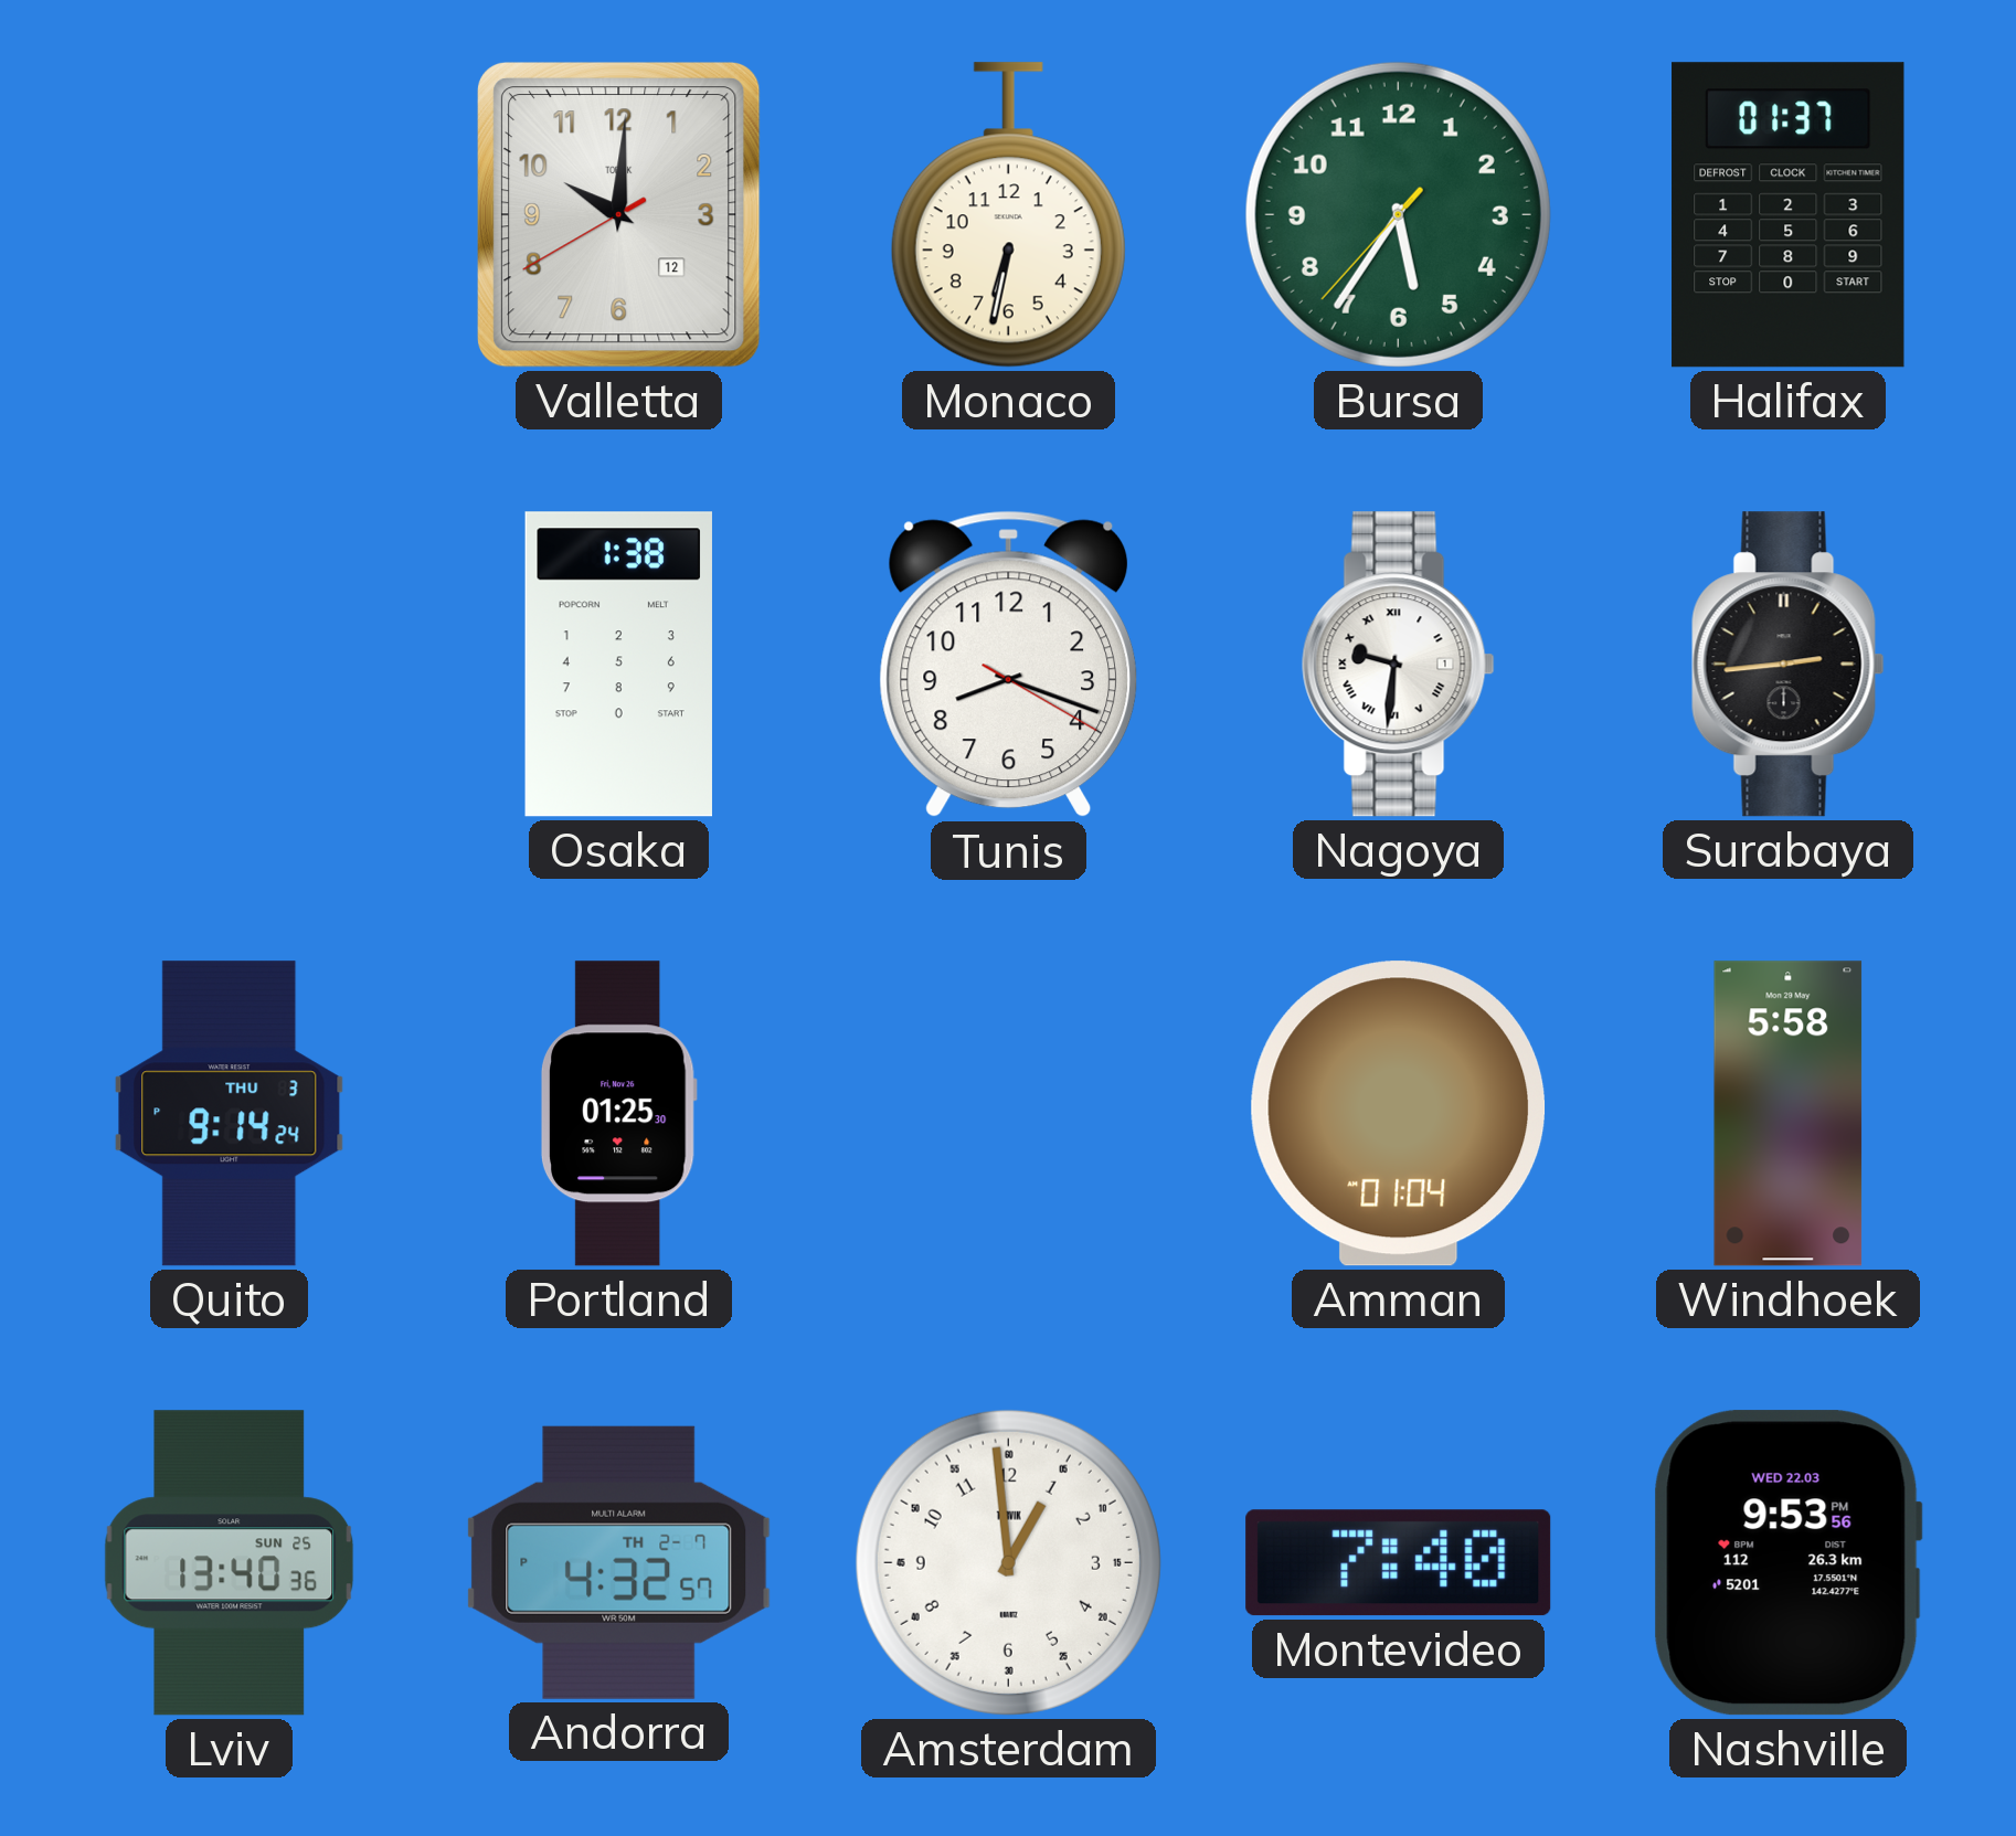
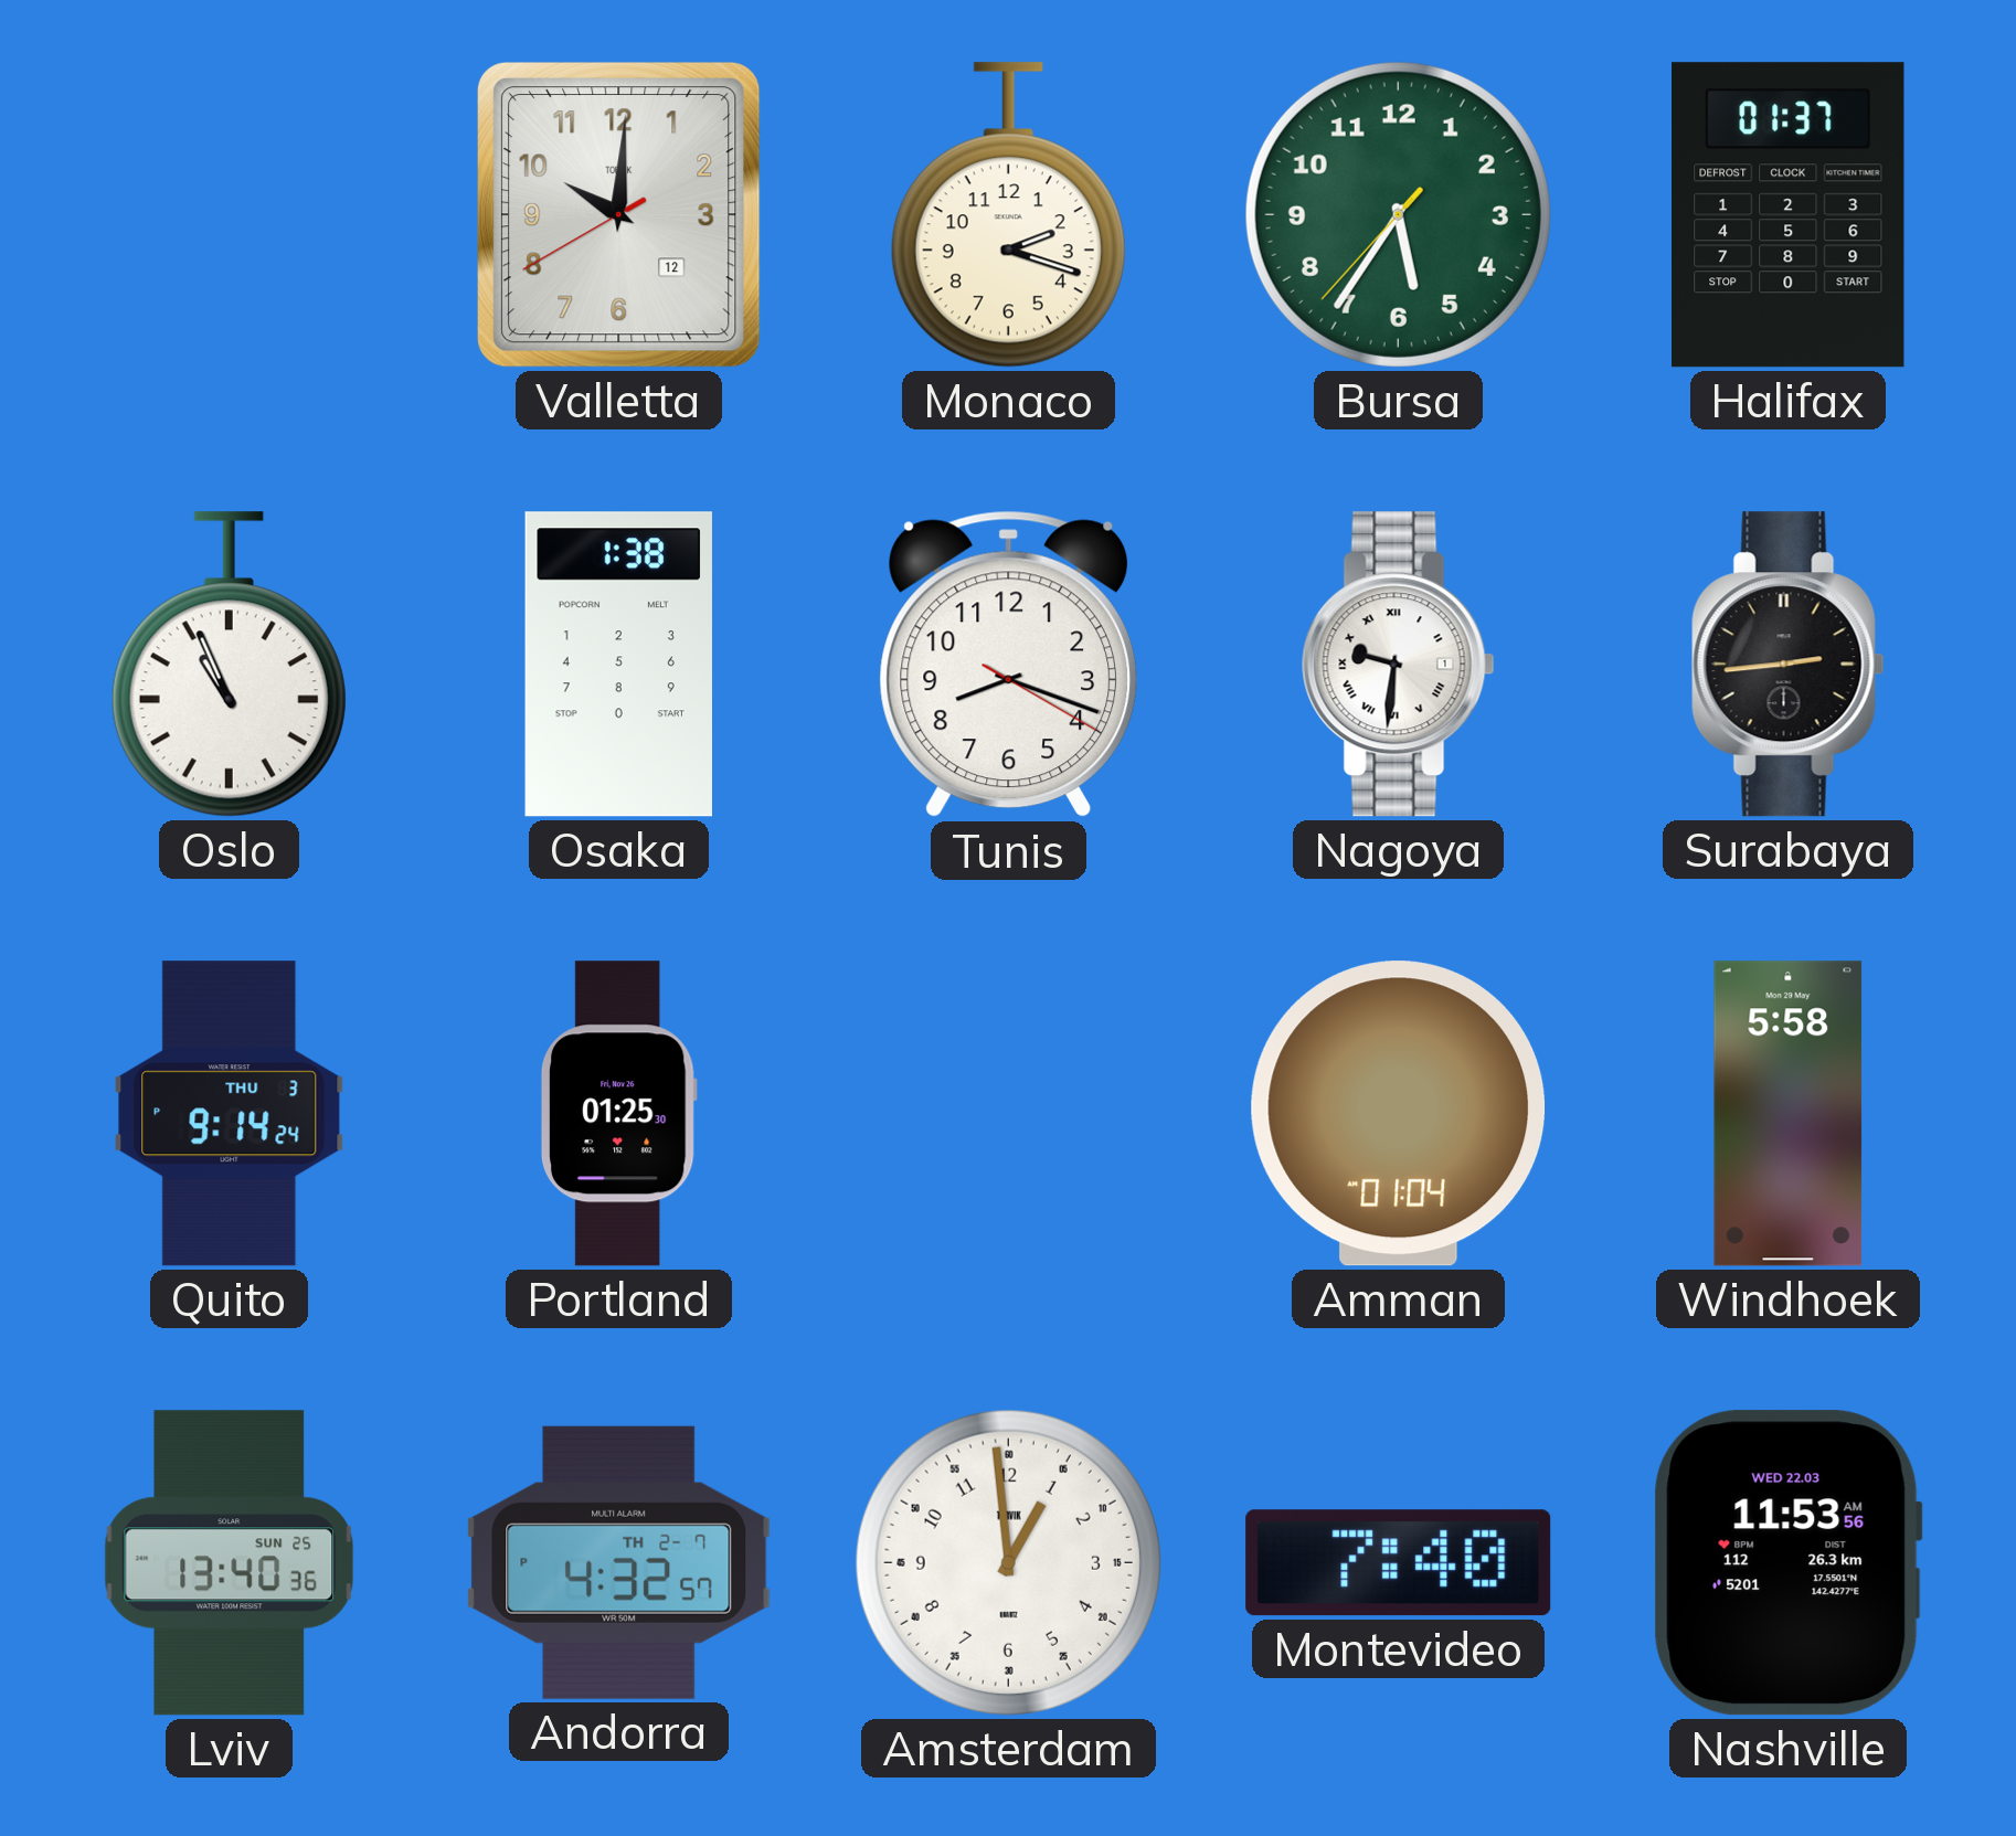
Monaco: 6:32 -> 2:18
Oslo: none -> 10:56
Nashville: 9:53 -> 11:53
